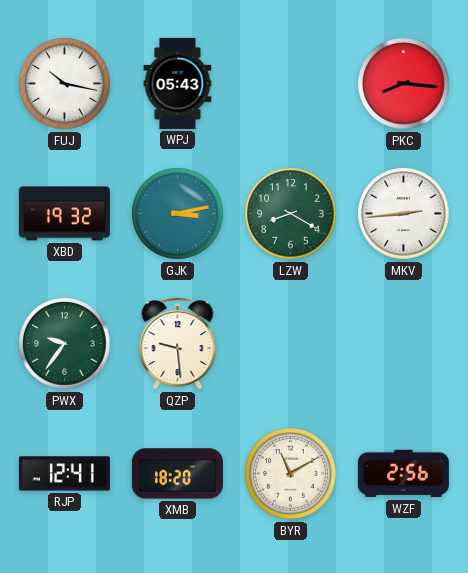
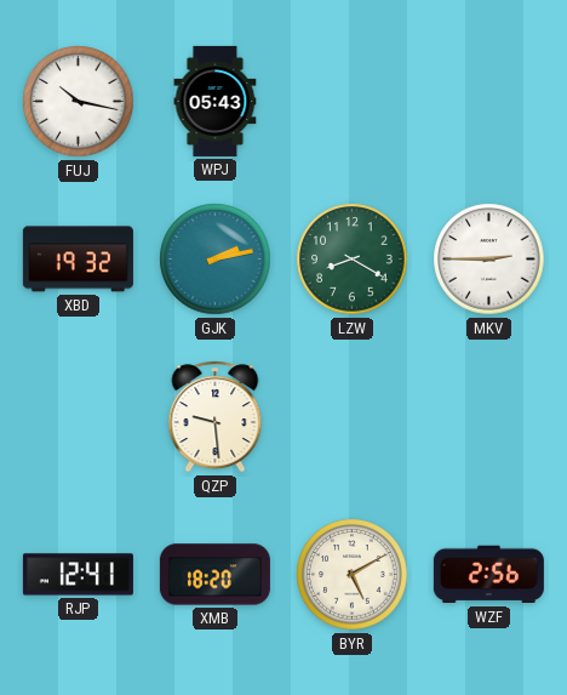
PKC: 8:16 -> none
GJK: 3:13 -> 2:13
MKV: 2:44 -> 2:45
PWX: 9:36 -> none
BYR: 11:10 -> 5:10
